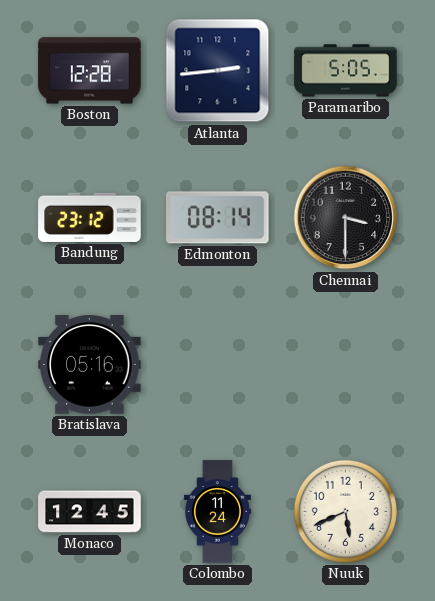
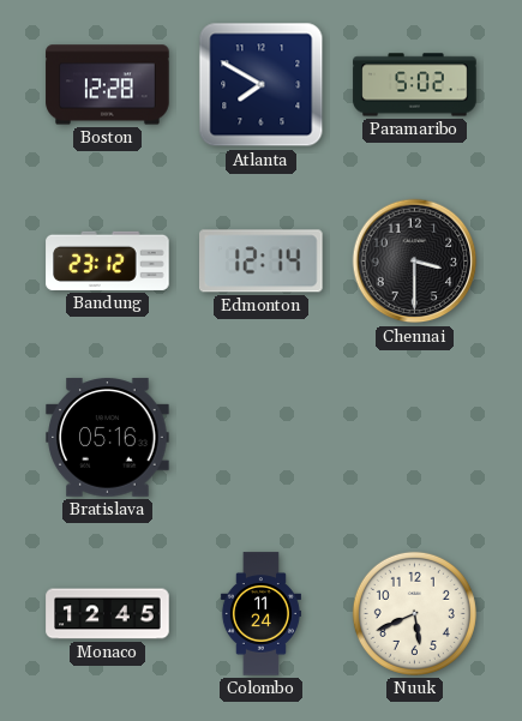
Atlanta: 2:44 -> 7:50
Paramaribo: 5:05 -> 5:02
Edmonton: 08:14 -> 12:14
